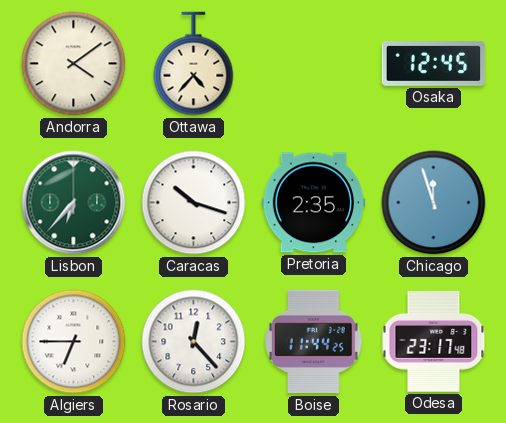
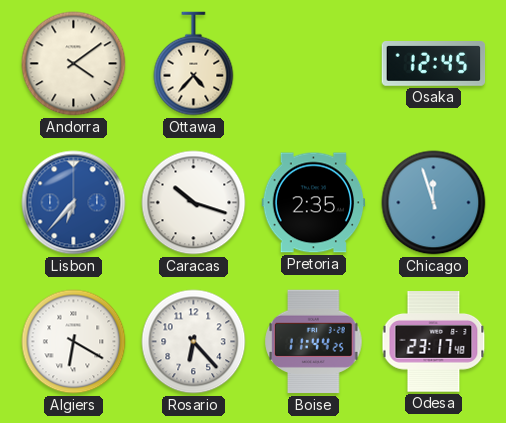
Lisbon dial: green -> blue
Algiers: 6:45 -> 6:20
Rosario: 12:23 -> 6:23
